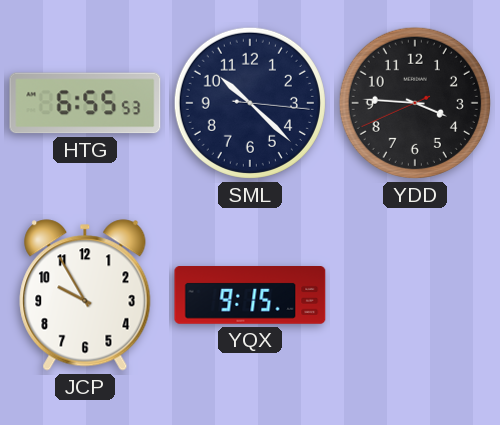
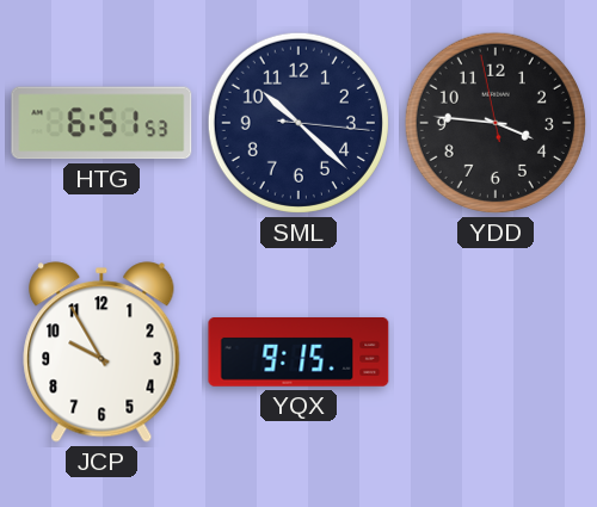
HTG: 6:55 -> 6:51
YDD: 3:45:41 -> 3:45:58
